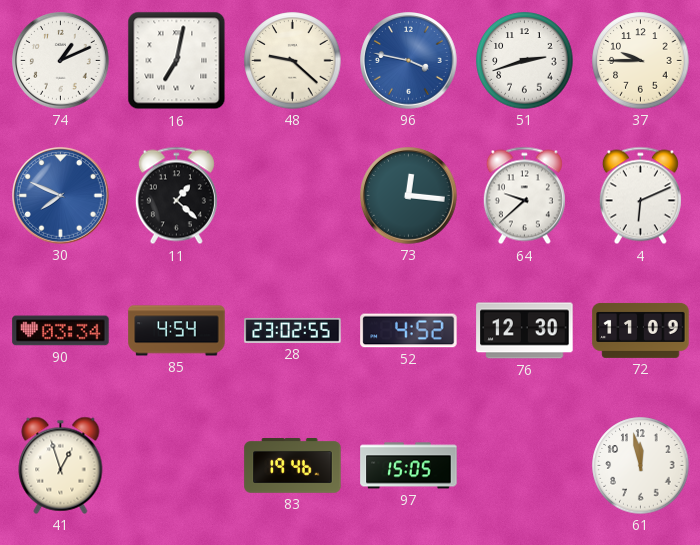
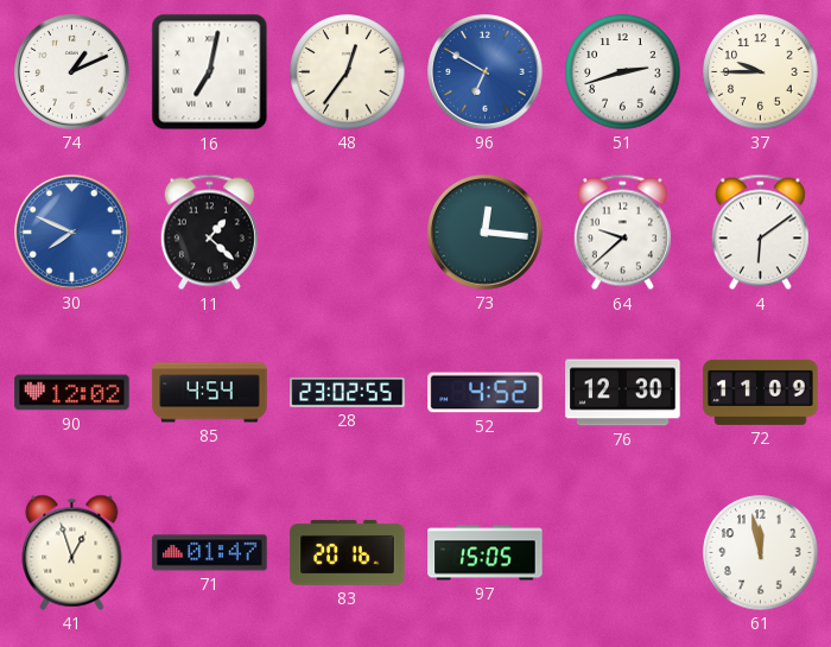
48: 9:22 -> 12:36
96: 3:47 -> 6:50
4: 6:11 -> 6:09
90: 03:34 -> 12:02
71: none -> 01:47
83: 19:46 -> 20:16
